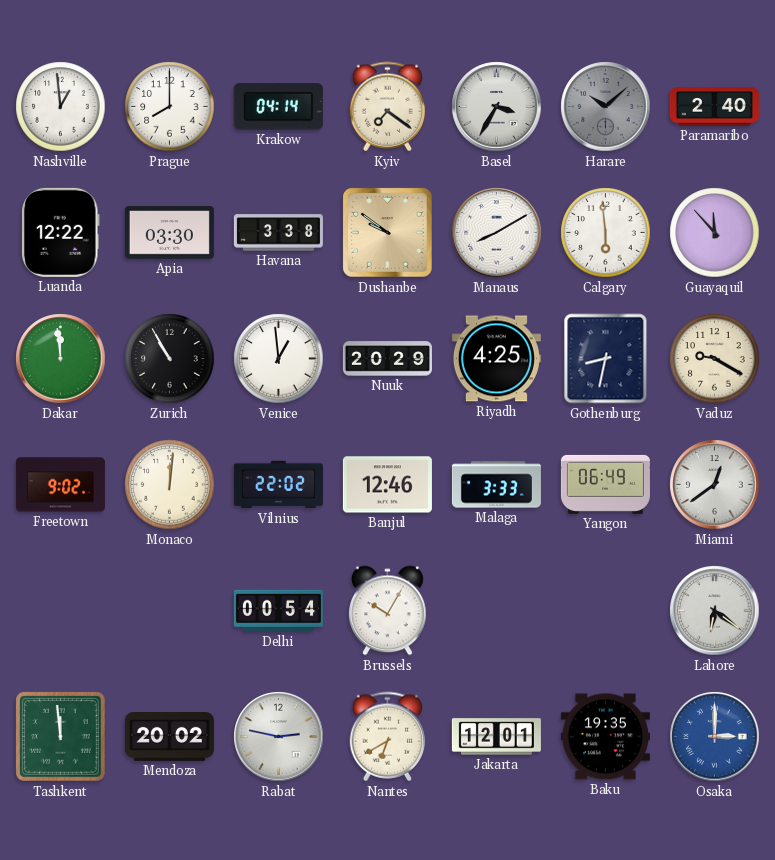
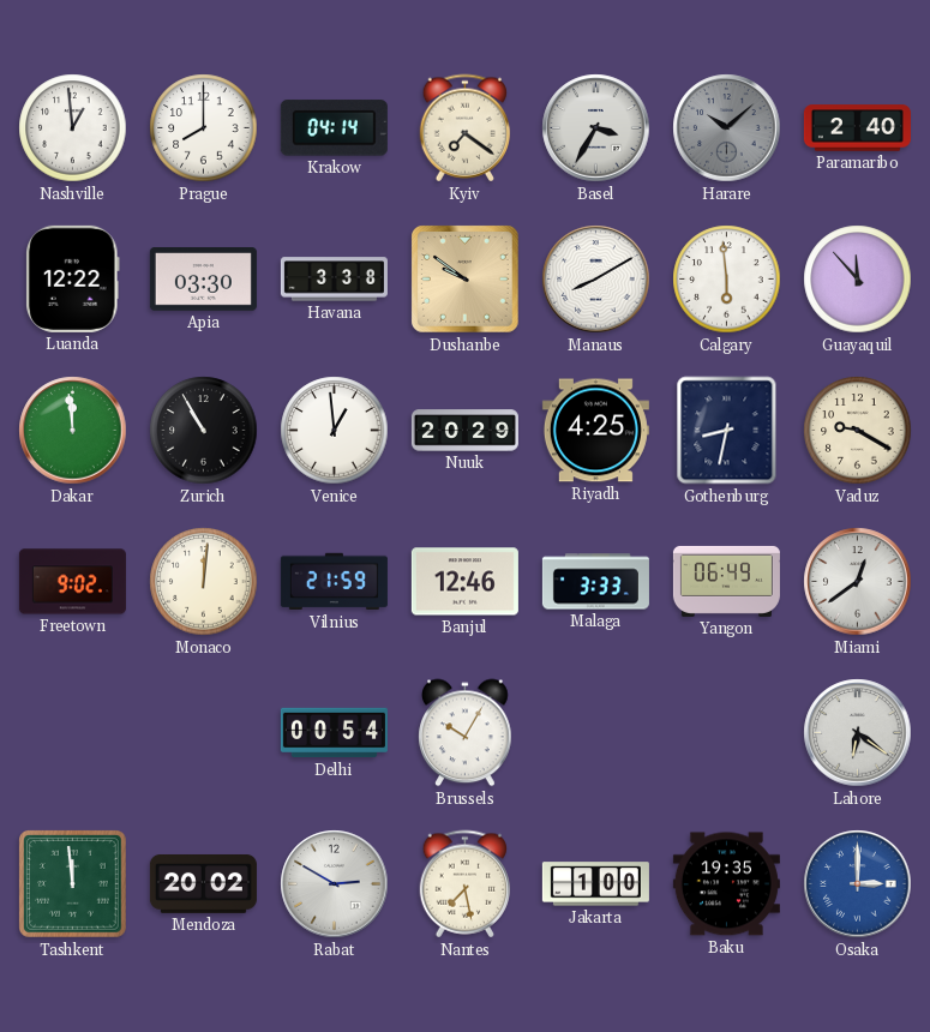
Vilnius: 22:02 -> 21:59
Rabat: 2:47 -> 2:50
Nantes: 6:40 -> 7:28
Jakarta: 12:01 -> 1:00
